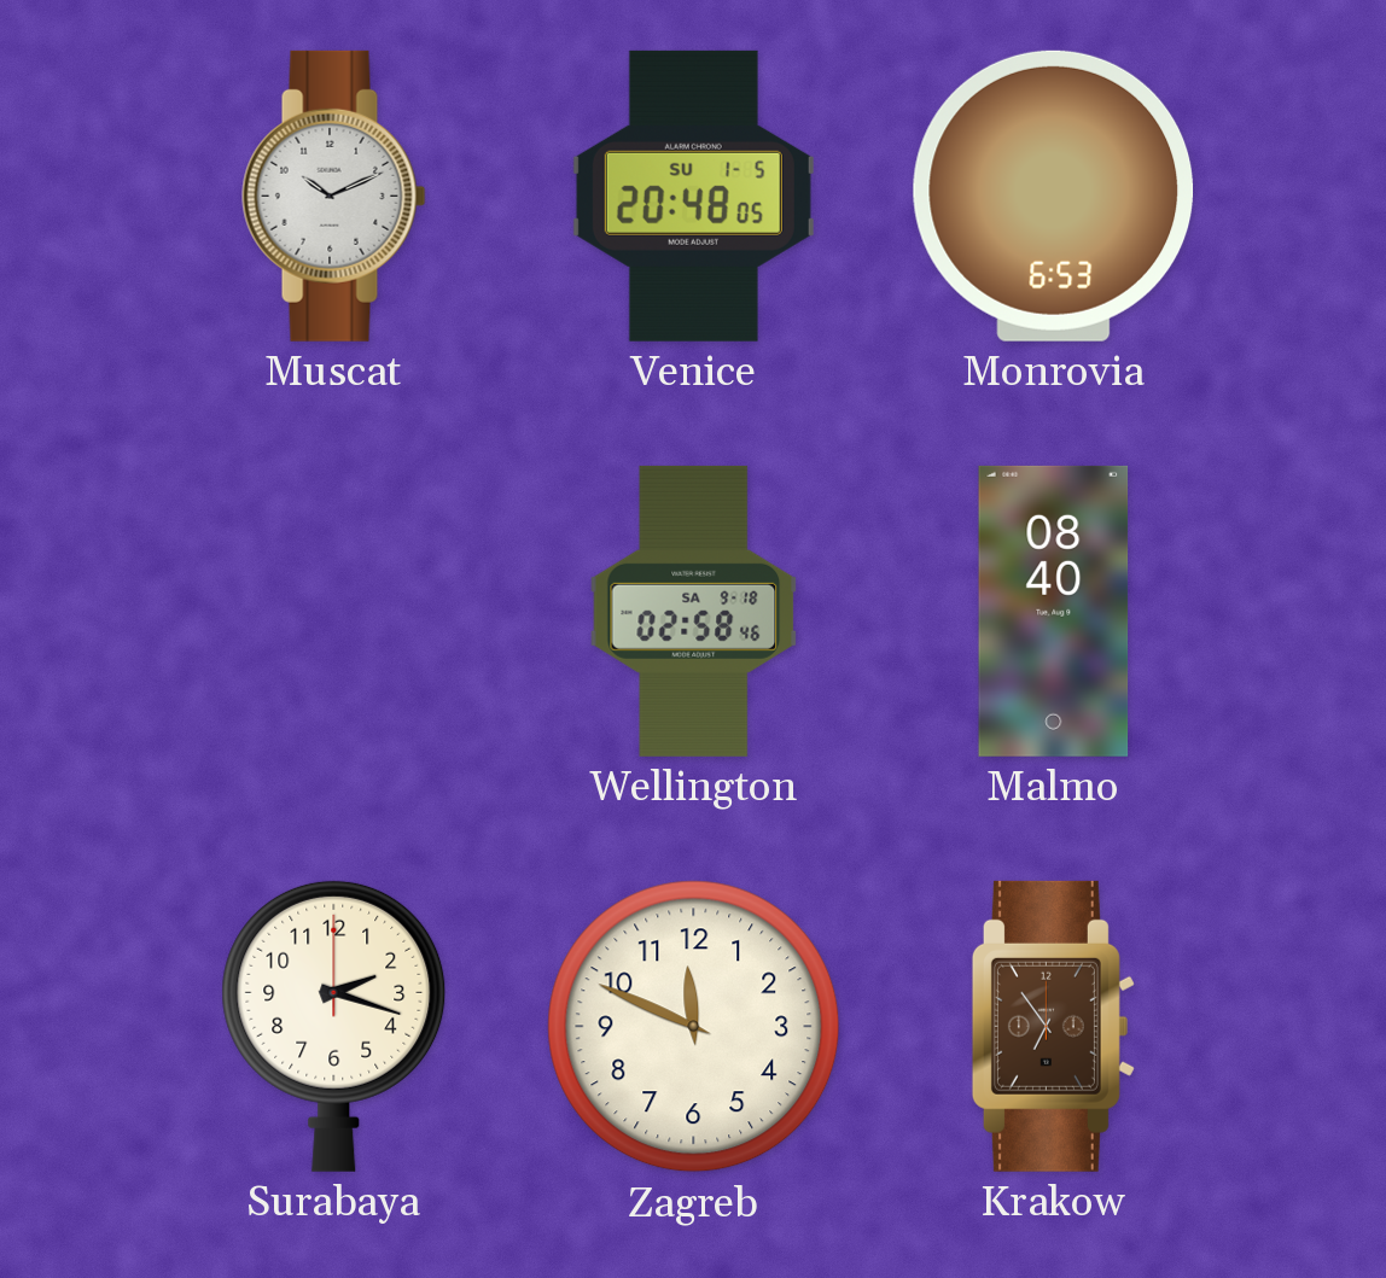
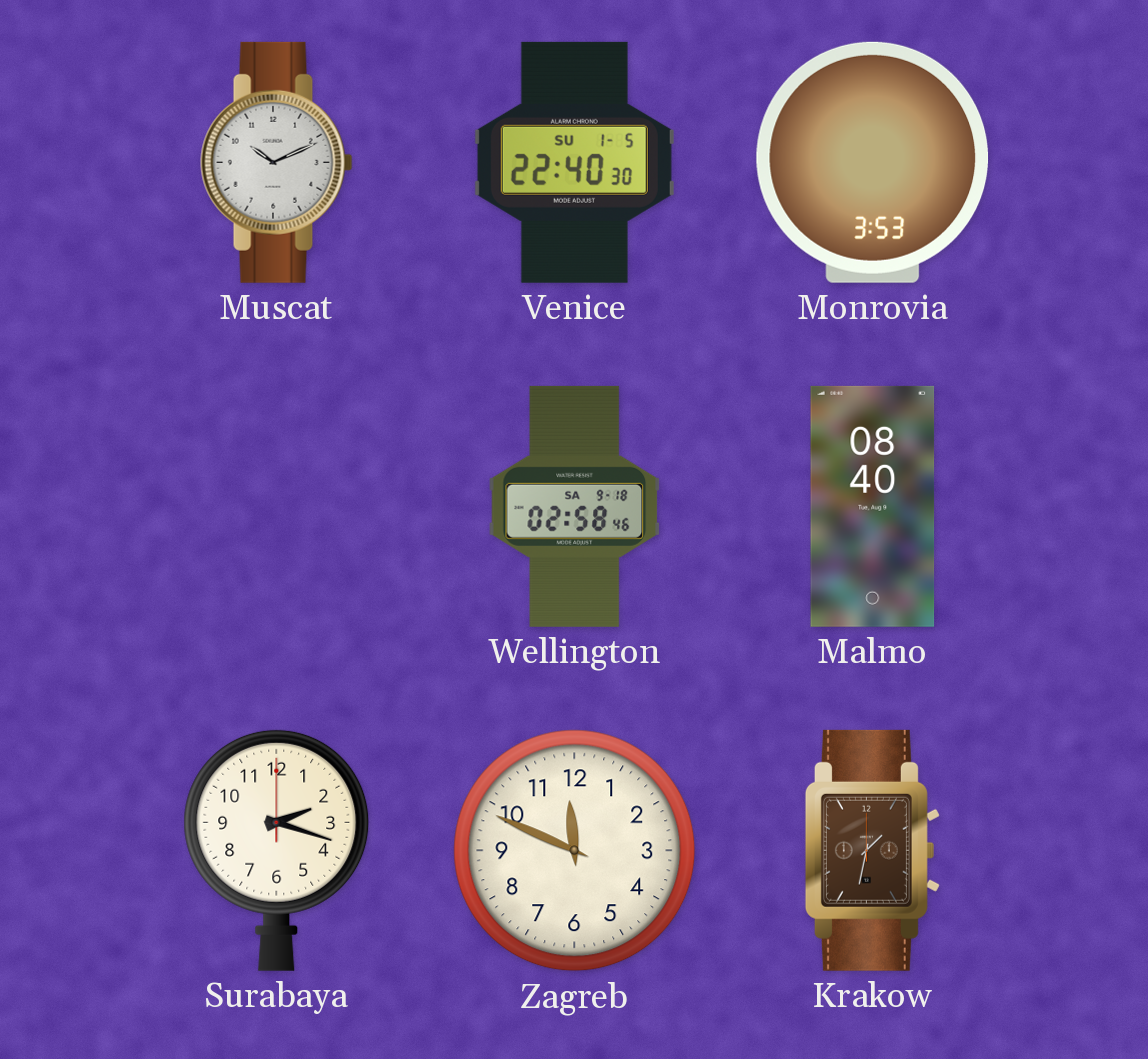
Venice: 20:48 -> 22:40
Monrovia: 6:53 -> 3:53
Krakow: 6:54 -> 1:32
